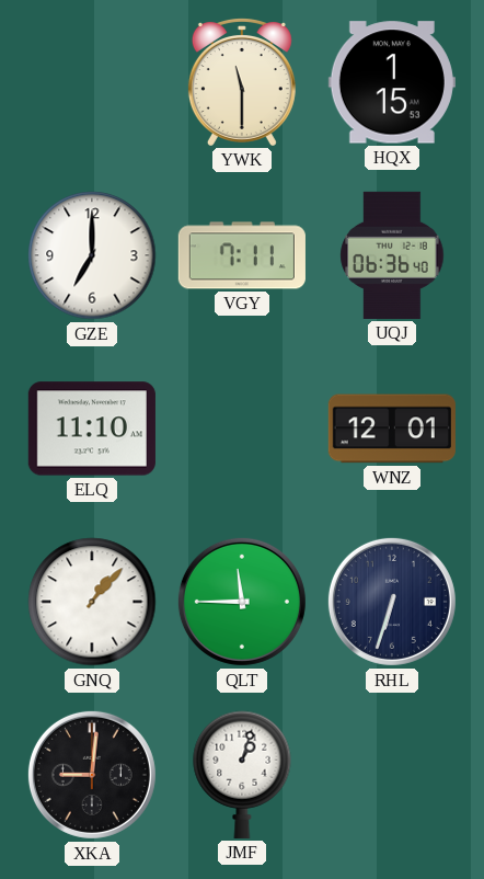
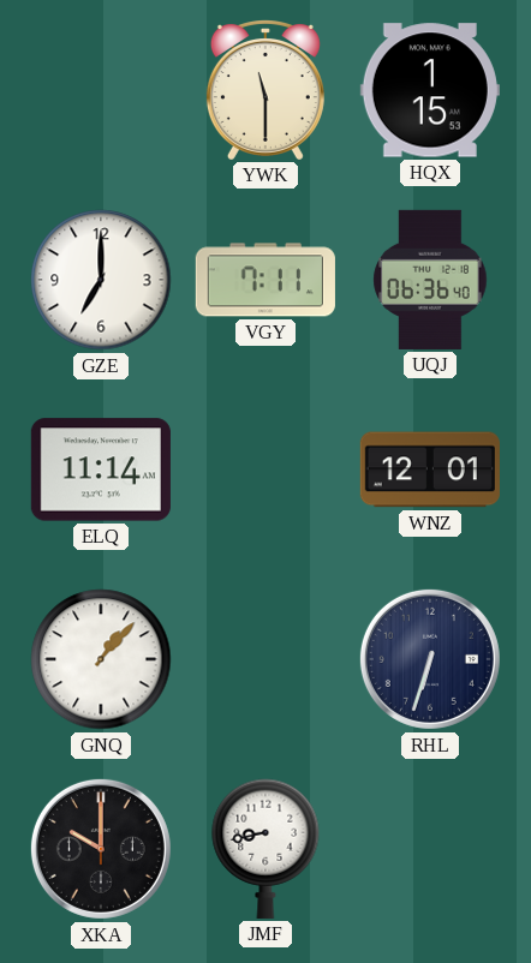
ELQ: 11:10 -> 11:14
QLT: 11:45 -> none
XKA: 9:01 -> 10:00
JMF: 1:03 -> 8:43
